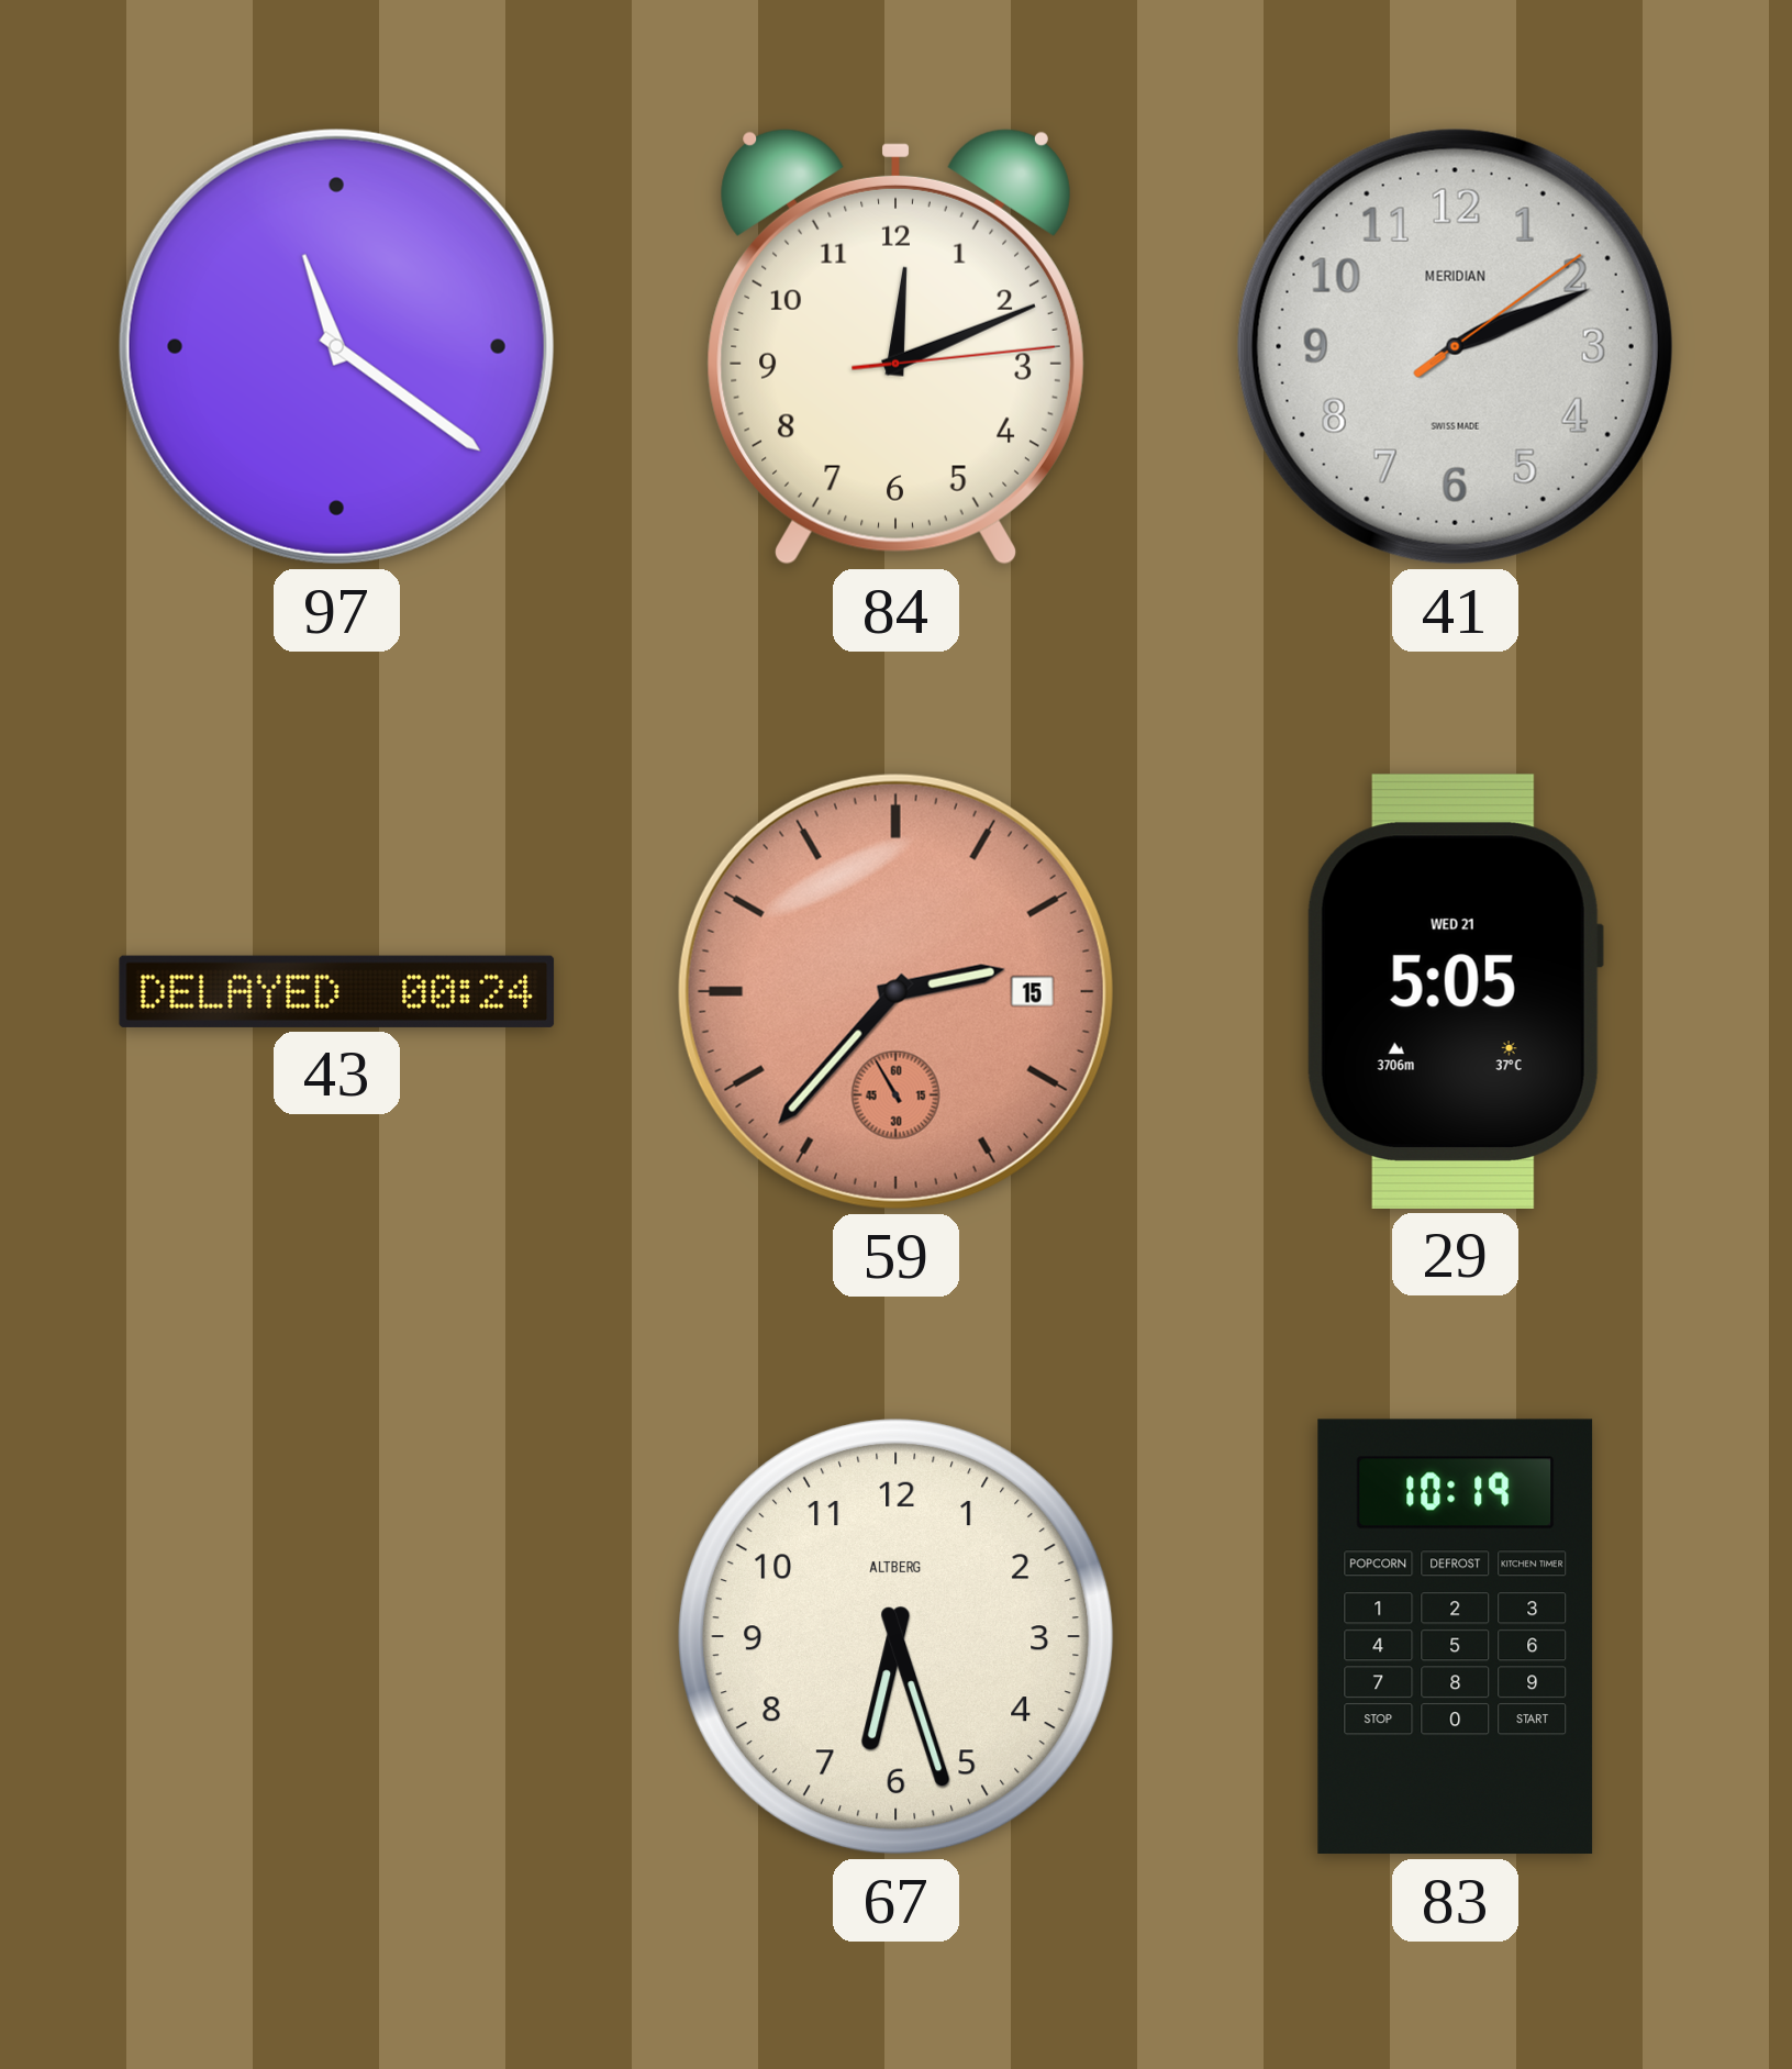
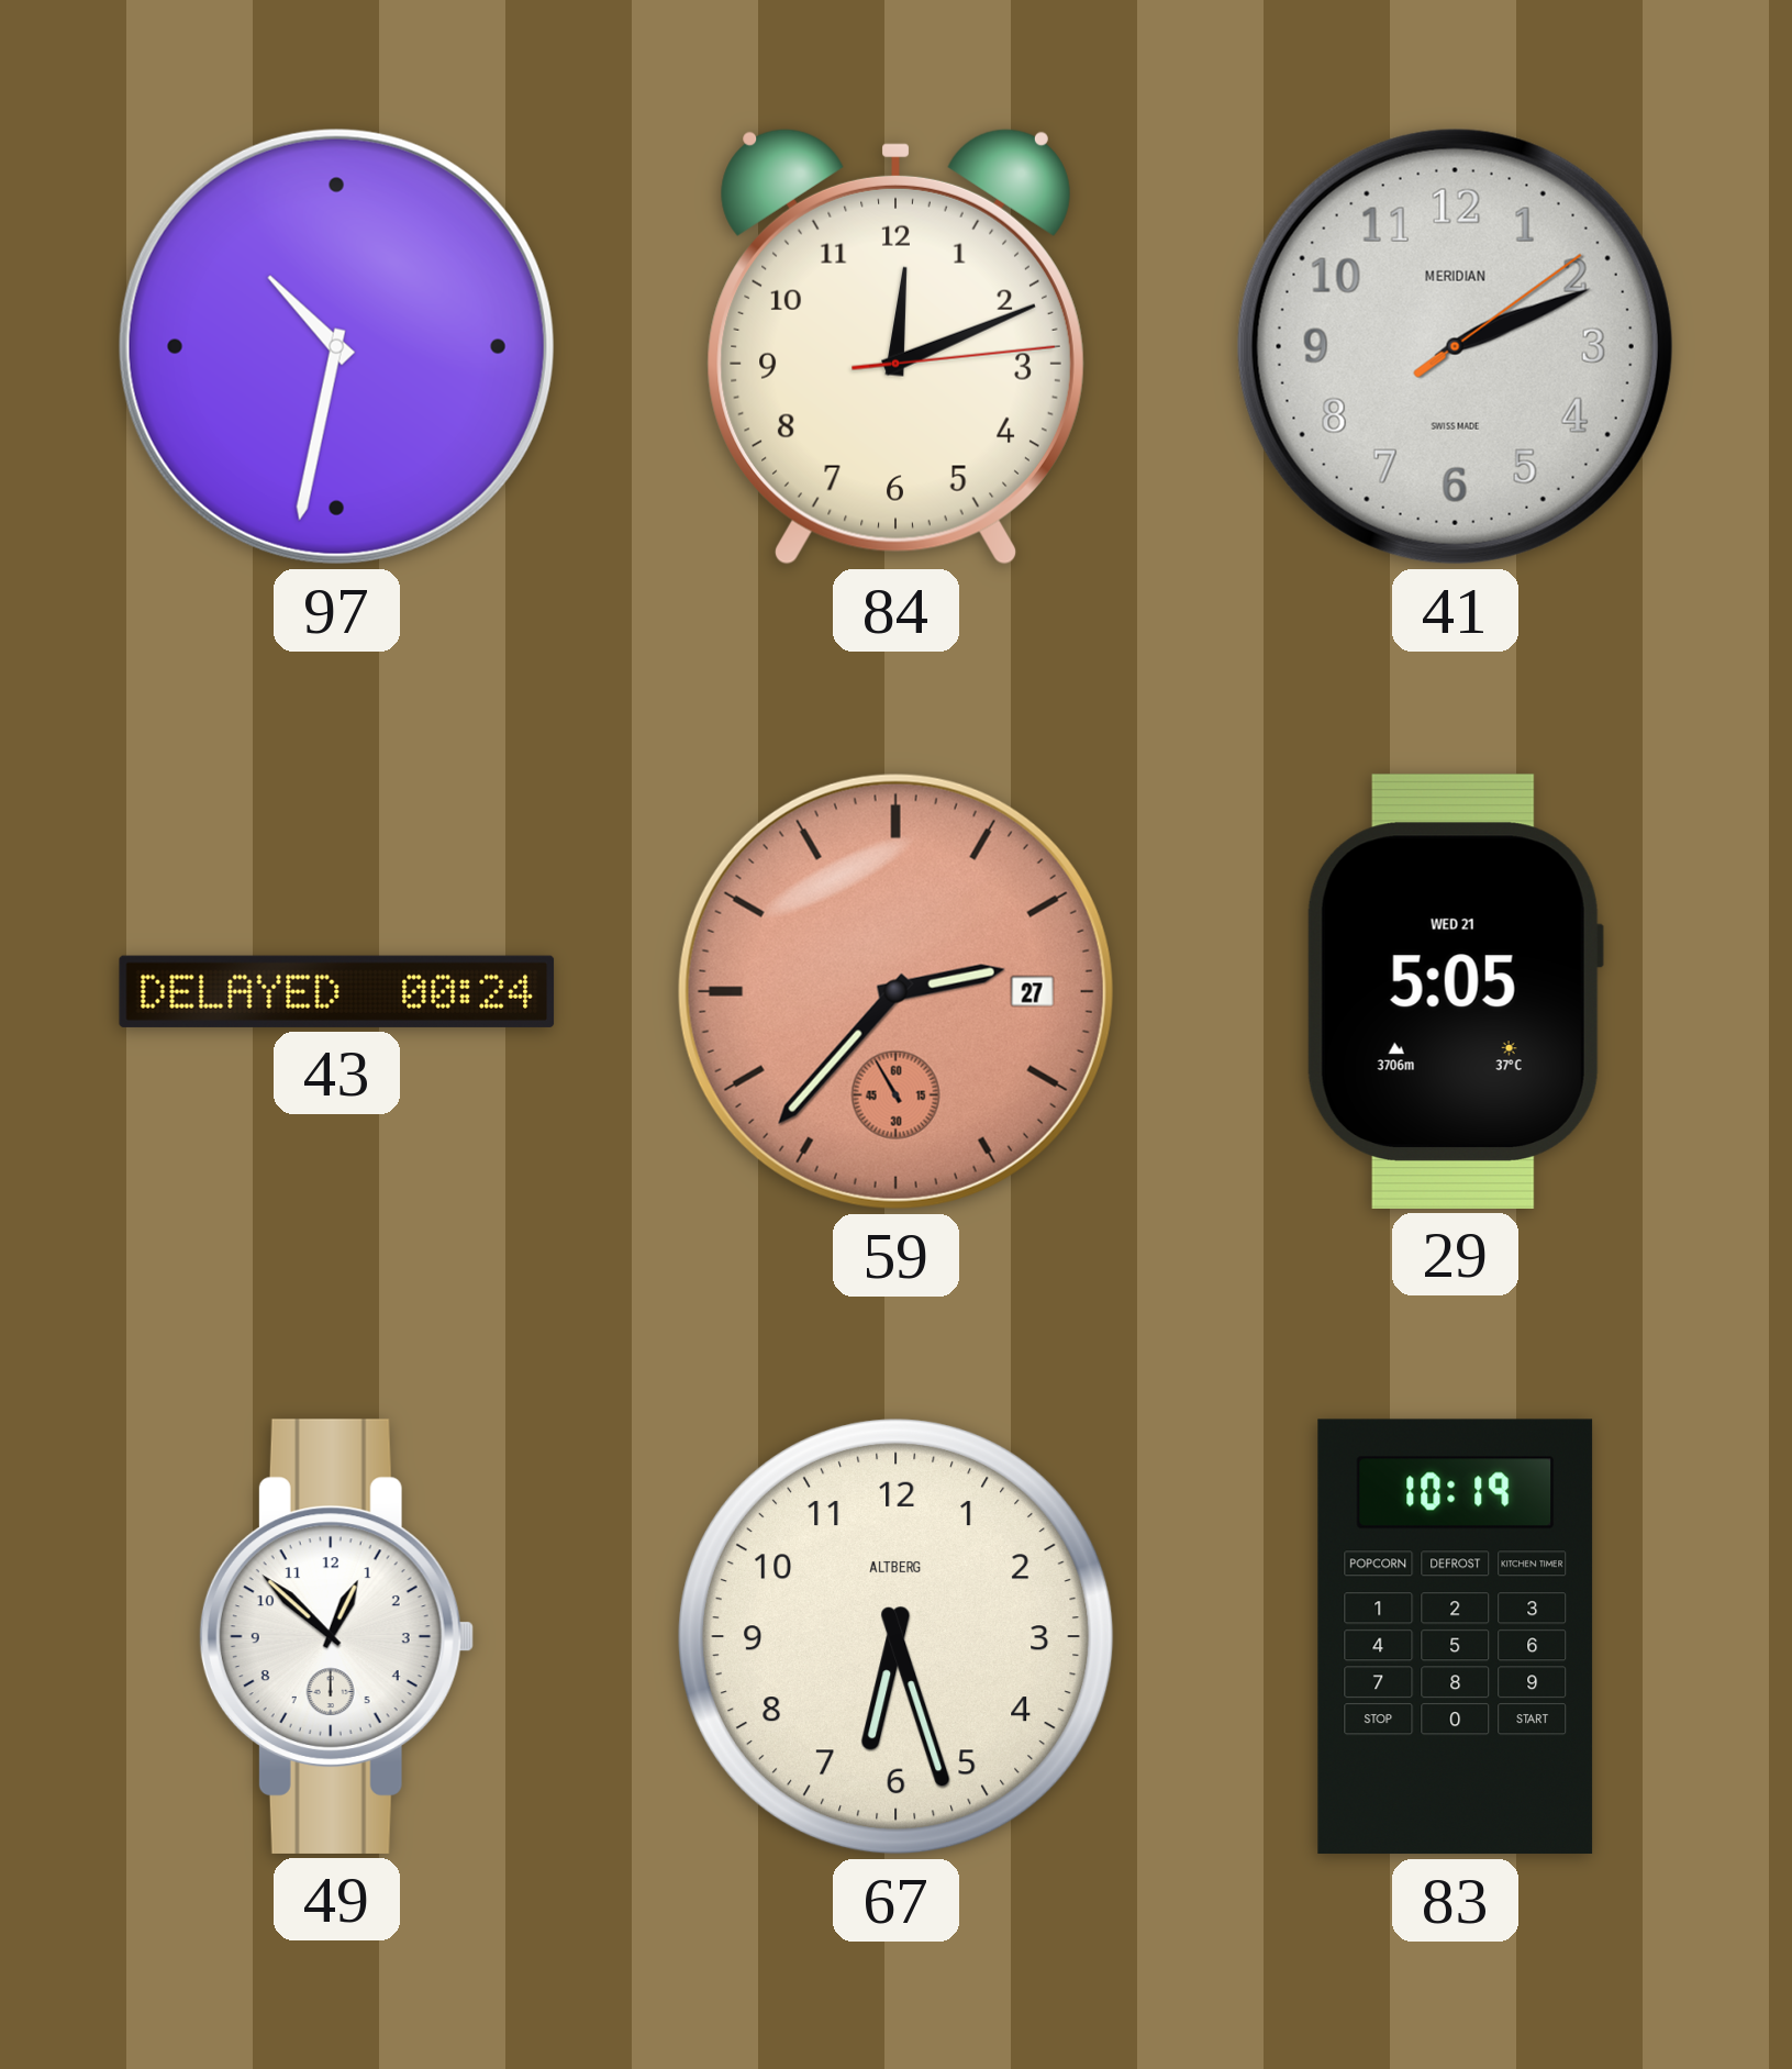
97: 11:21 -> 10:32
59 date: 15 -> 27
49: none -> 12:52
